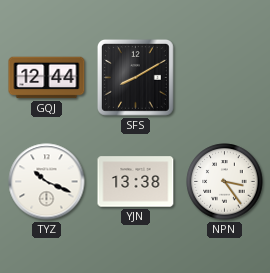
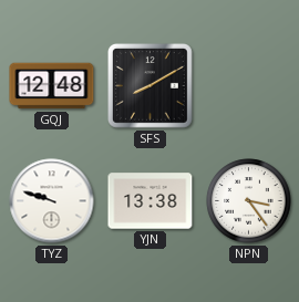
GQJ: 12:44 -> 12:48
TYZ: 10:19 -> 9:48
